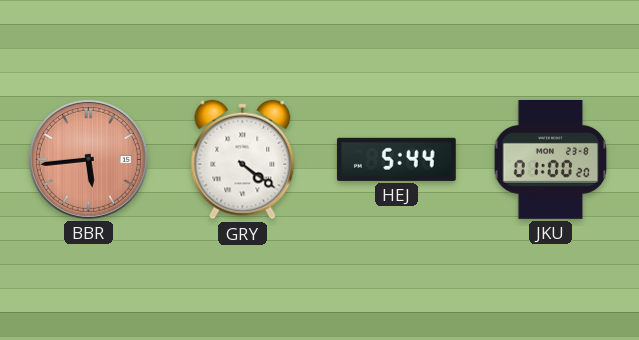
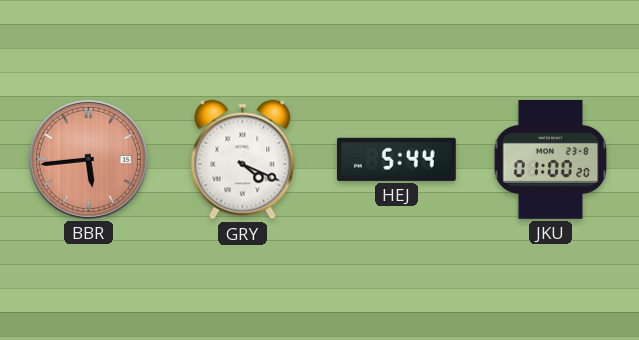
GRY: 4:21 -> 4:19
